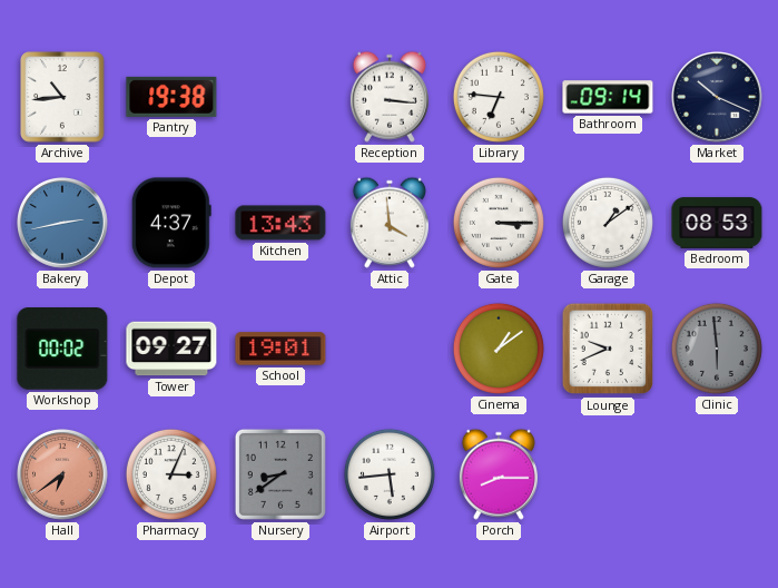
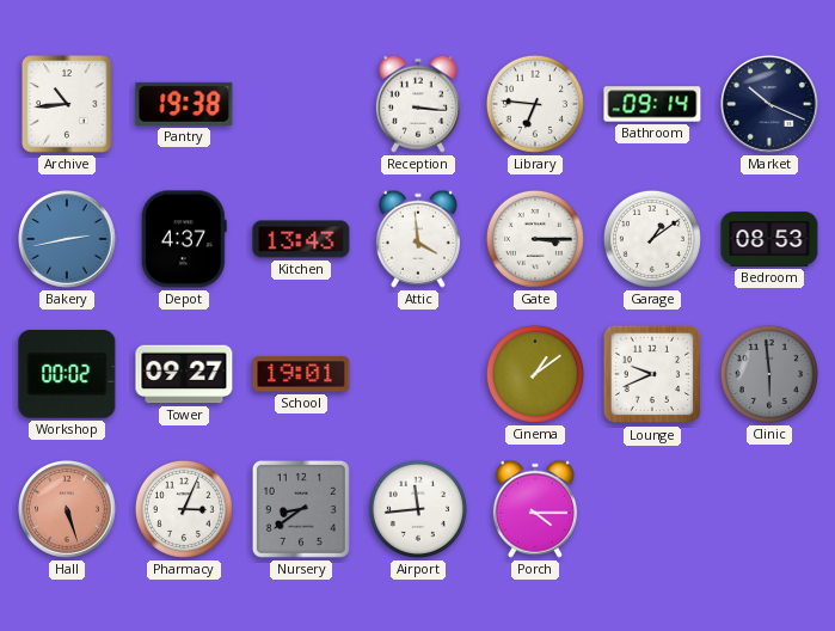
Hall: 6:39 -> 5:27
Airport: 5:44 -> 11:44
Porch: 8:15 -> 4:15
